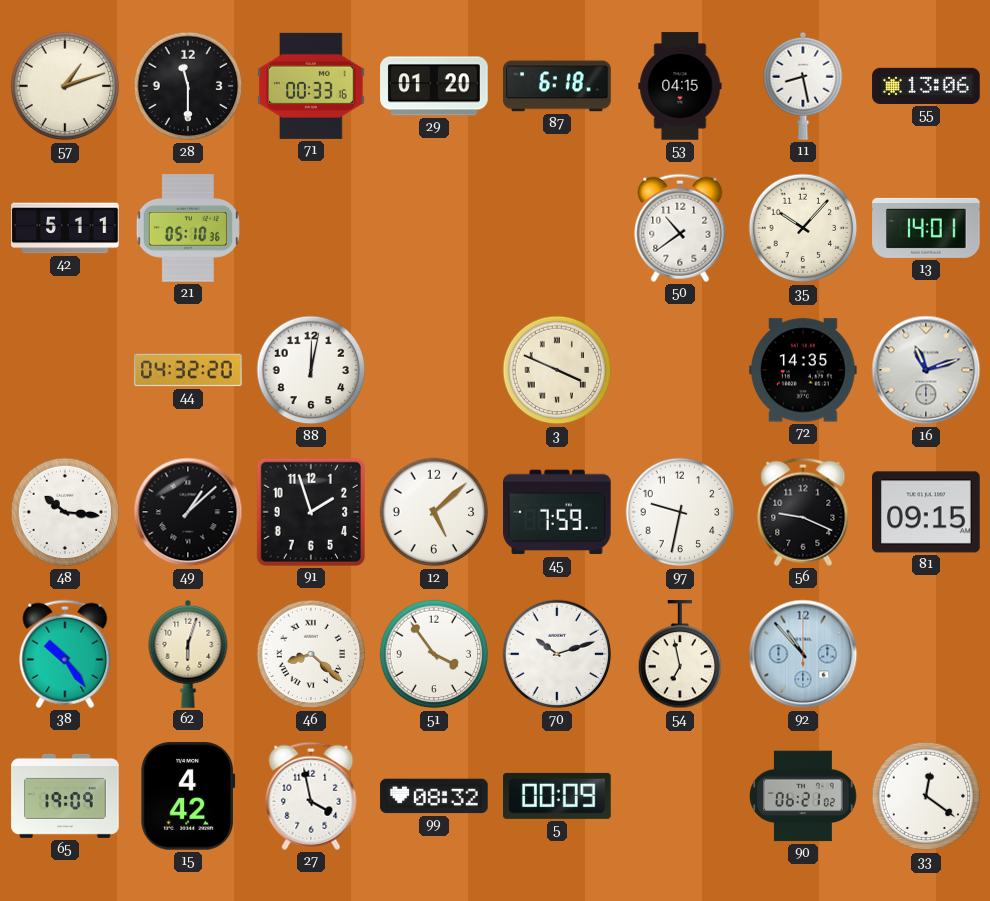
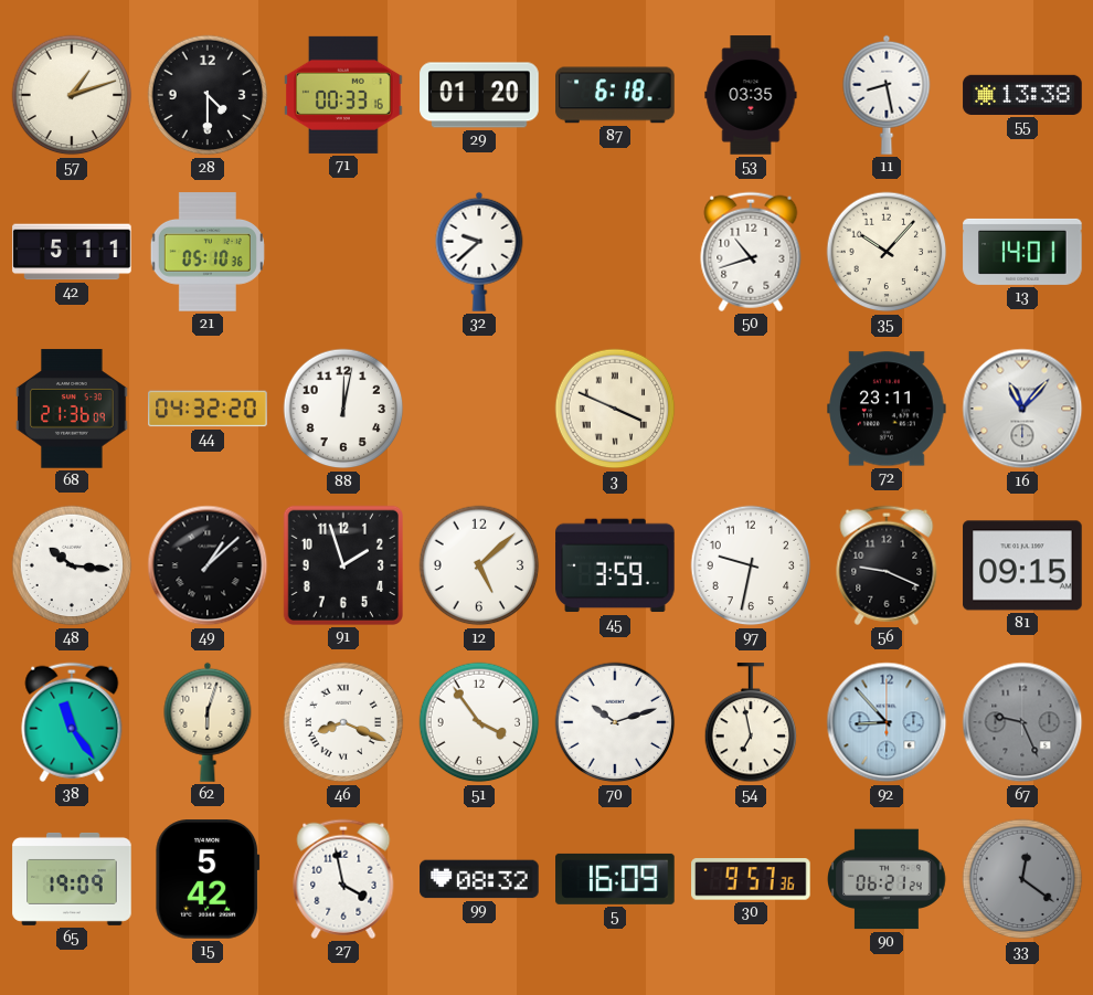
28: 11:30 -> 4:30
53: 04:15 -> 03:35
55: 13:06 -> 13:38
32: none -> 9:38
50: 10:39 -> 10:42
68: none -> 21:36
72: 14:35 -> 23:11
16: 11:12 -> 11:07
45: 7:59 -> 3:59
38: 10:24 -> 11:24
46: 8:22 -> 8:19
92: 10:53 -> 8:53
67: none -> 9:26
15: 4:42 -> 5:42
5: 00:09 -> 16:09
30: none -> 9:57
90: 06:21:02 -> 06:21:24
33 dial: white -> grey
